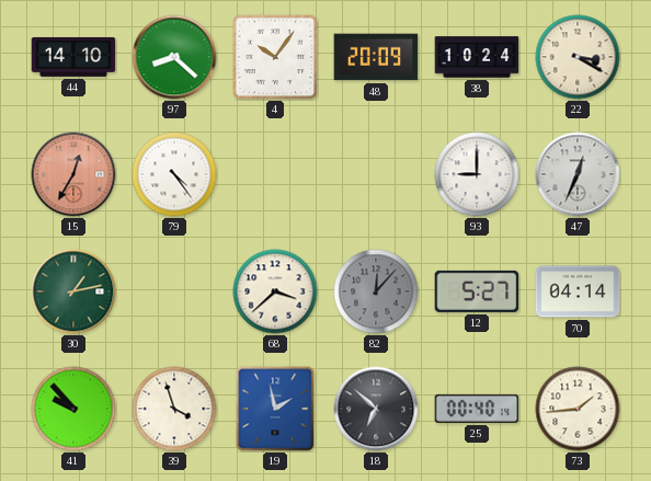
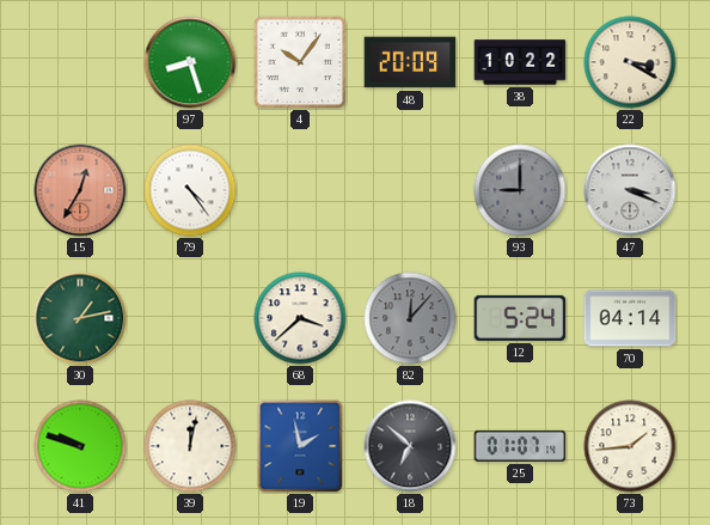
44: 14:10 -> none
97: 8:22 -> 8:27
38: 10:24 -> 10:22
93 dial: white -> grey
47: 12:34 -> 3:19
12: 5:27 -> 5:24
41: 9:53 -> 9:48
39: 3:57 -> 12:02
25: 00:40 -> 01:07
